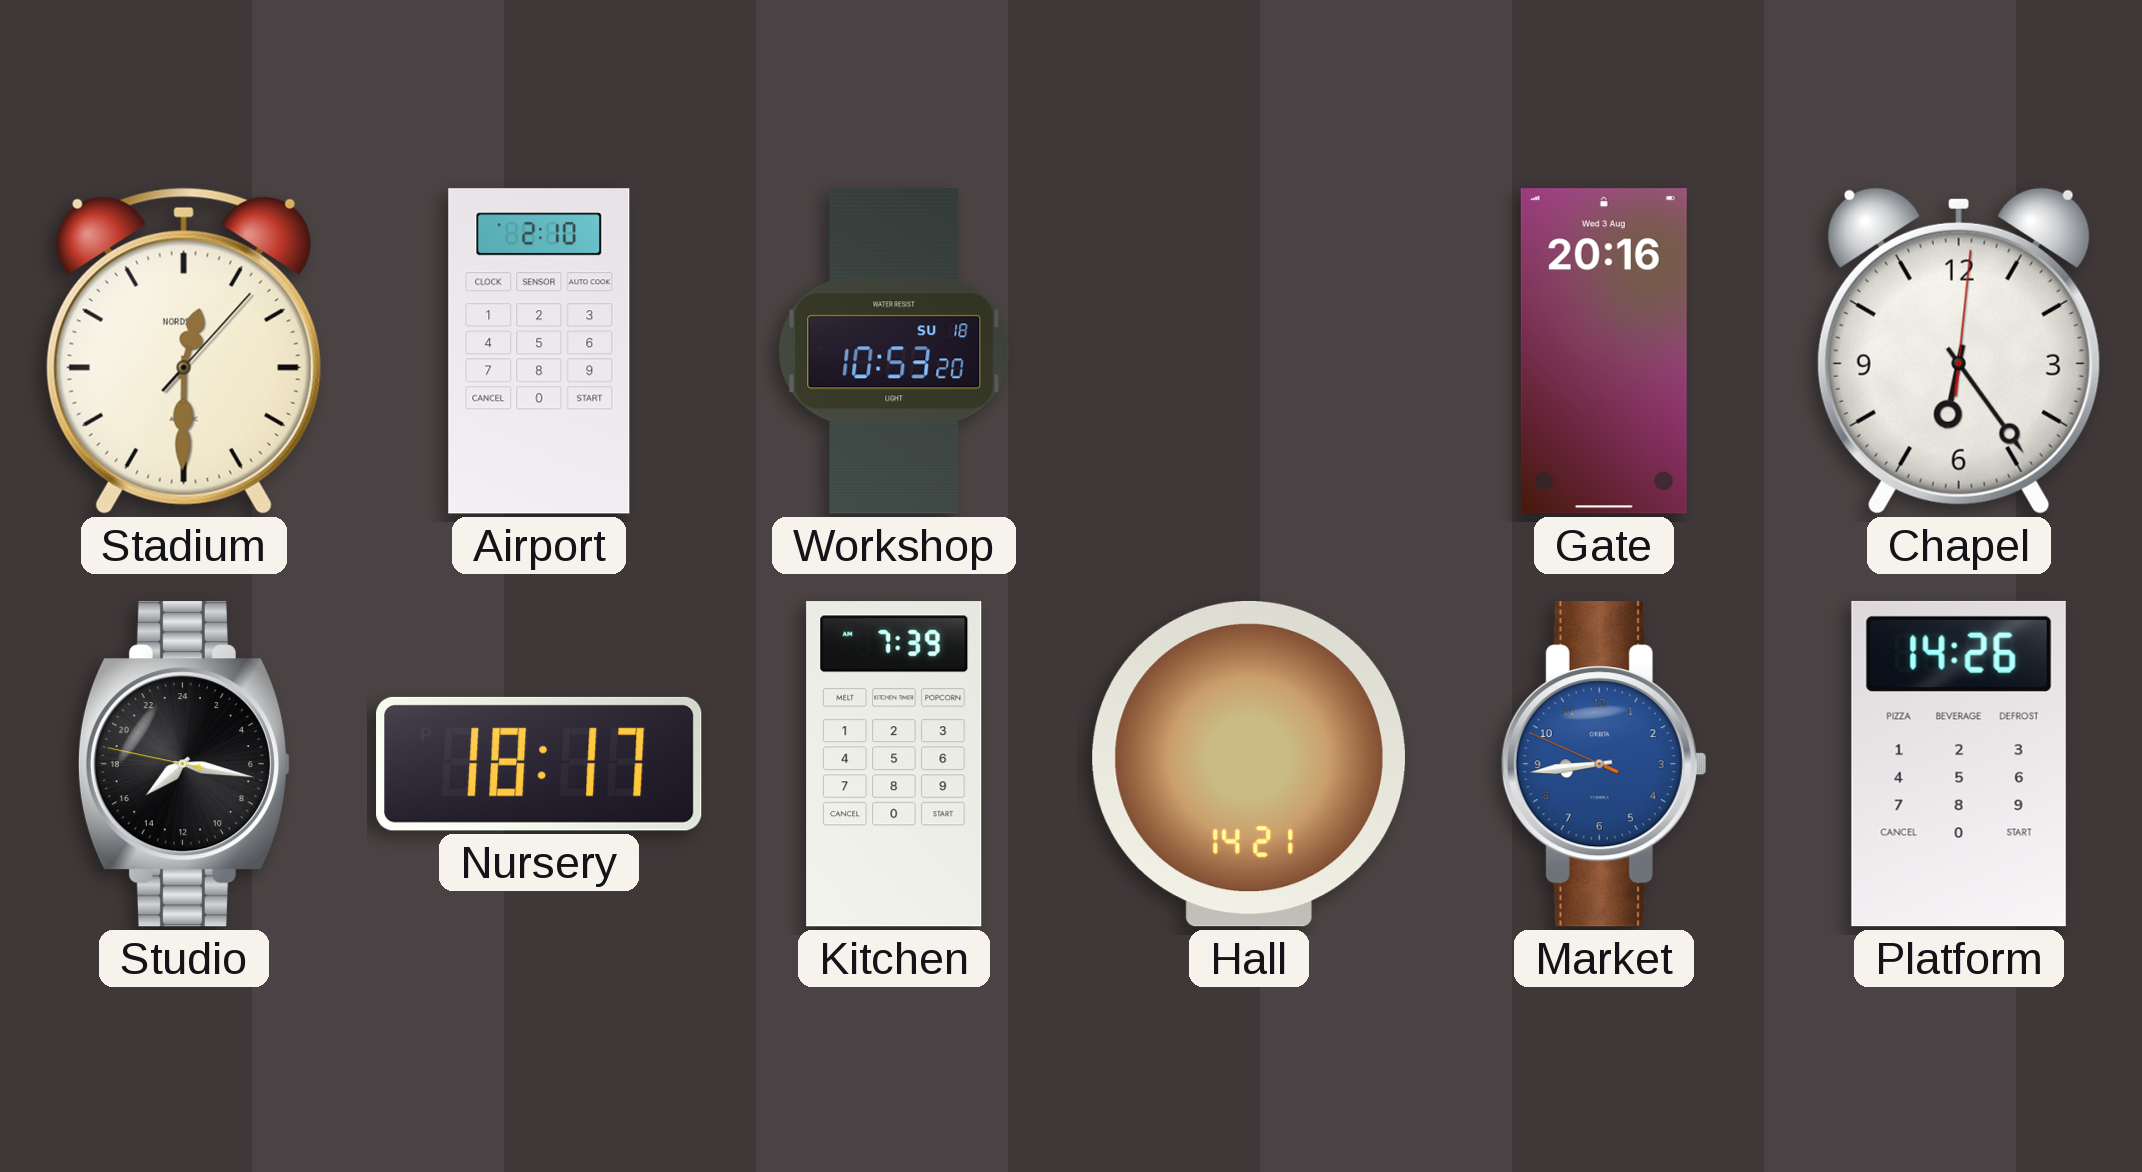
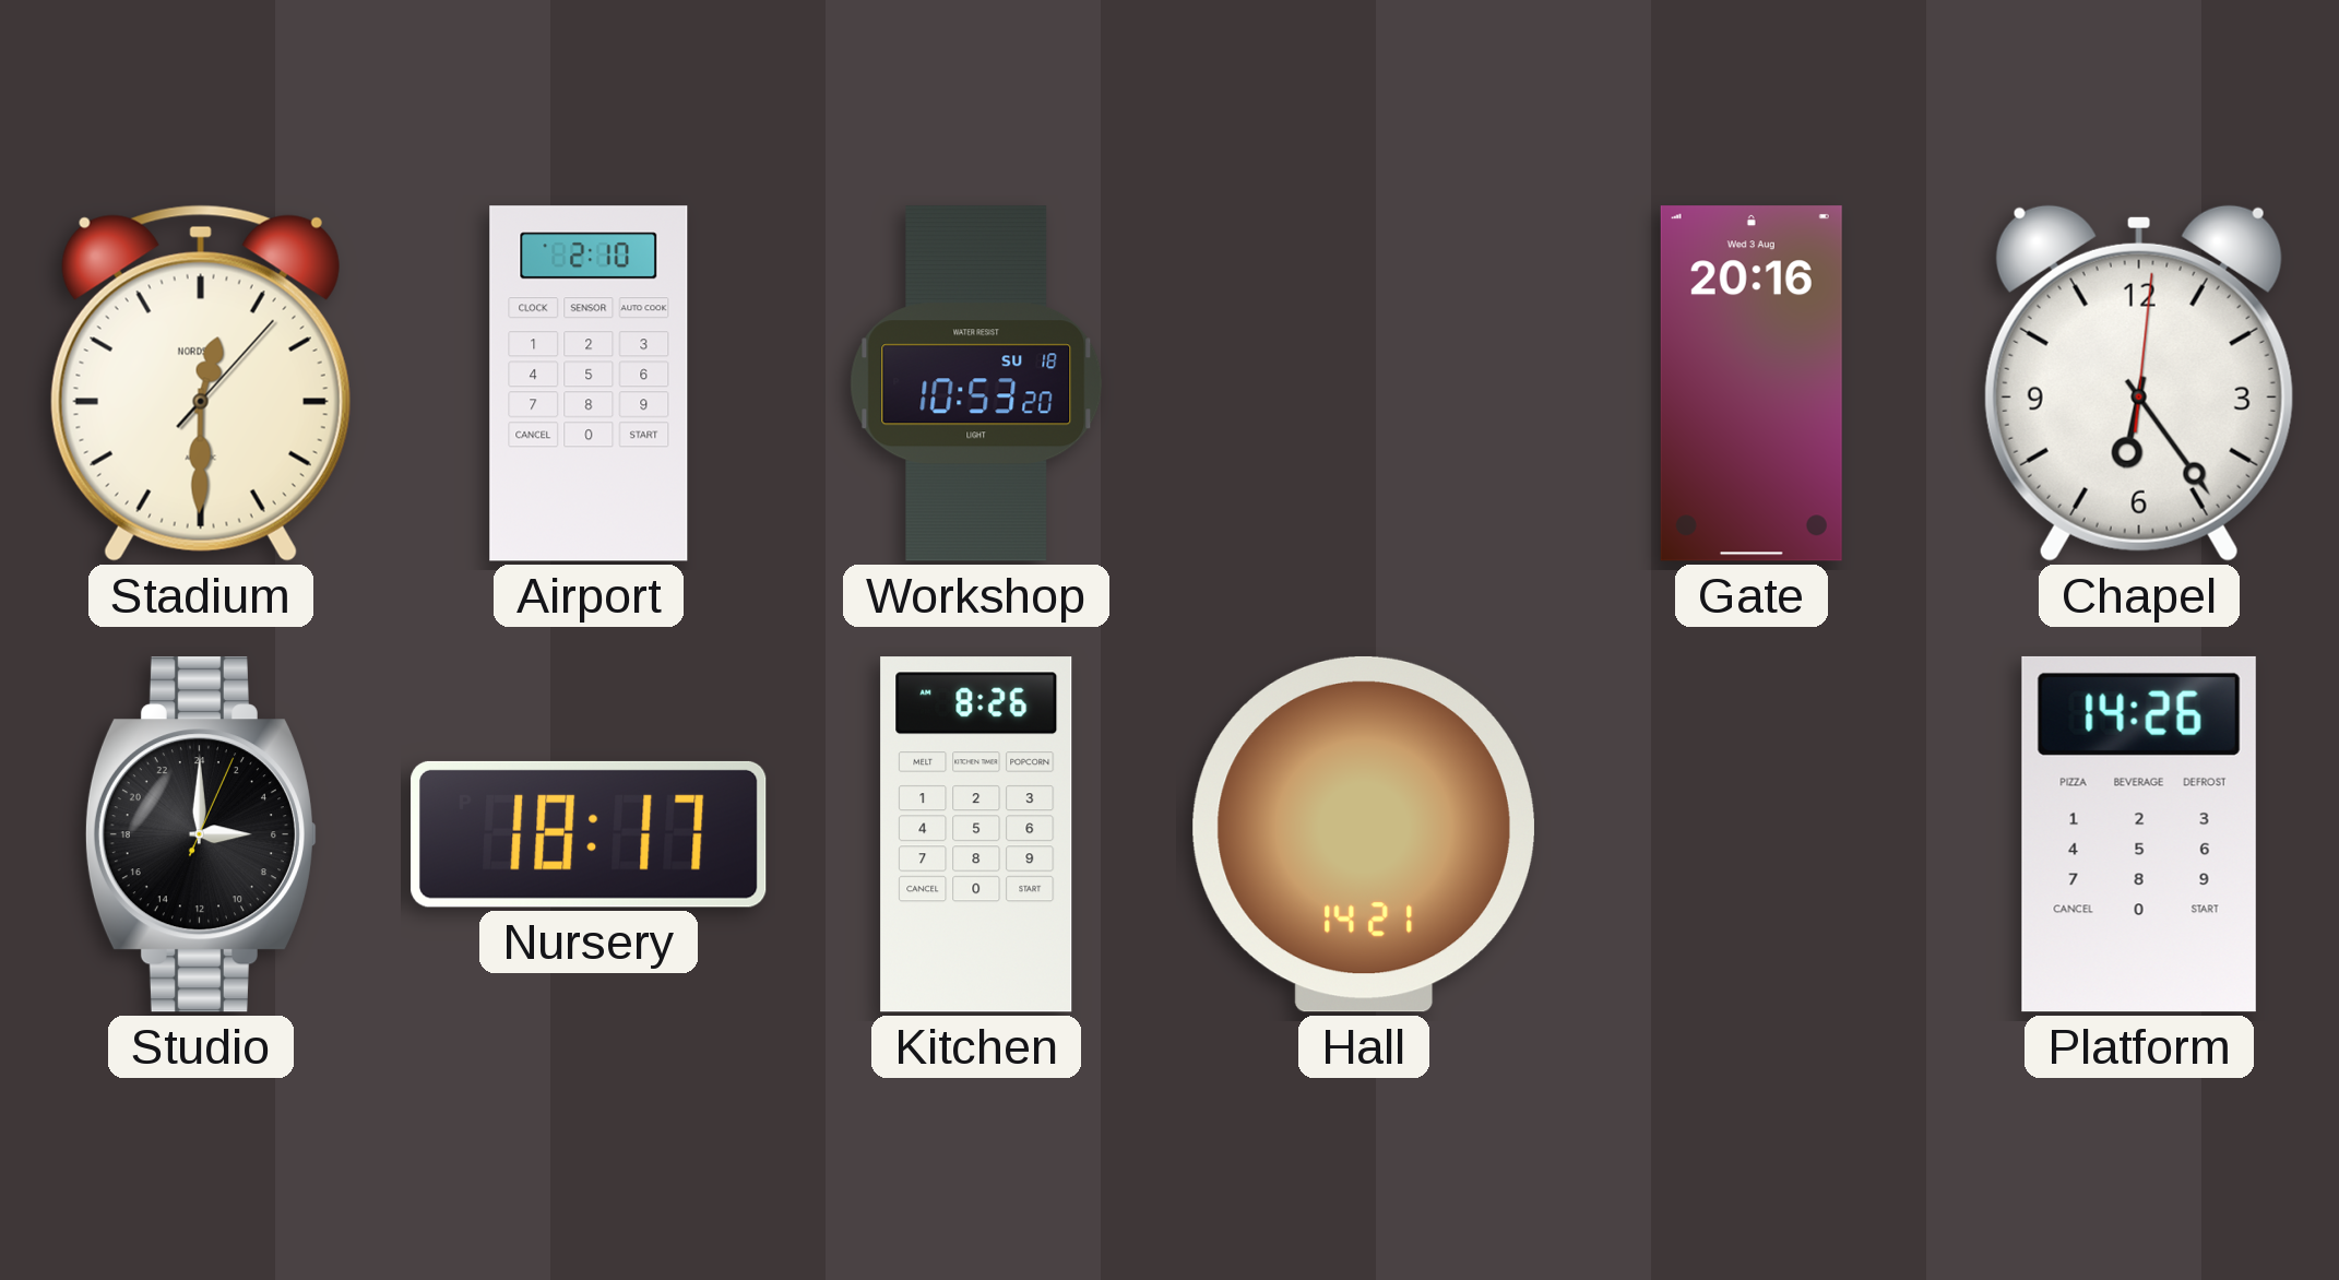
Studio: 15:16 -> 6:00
Kitchen: 7:39 -> 8:26
Market: 8:43 -> none
